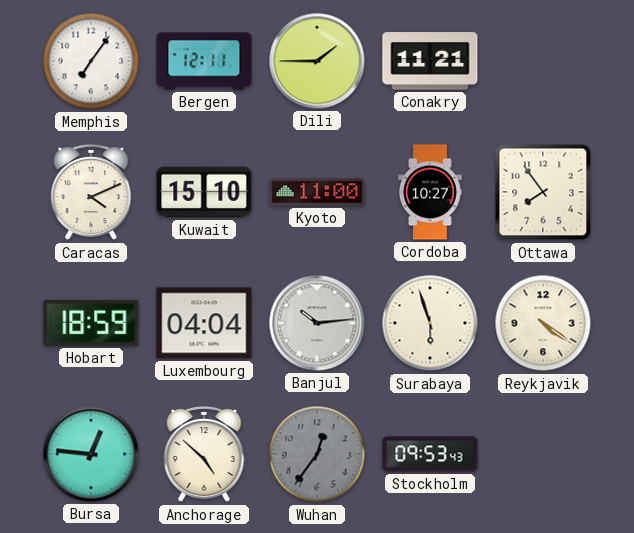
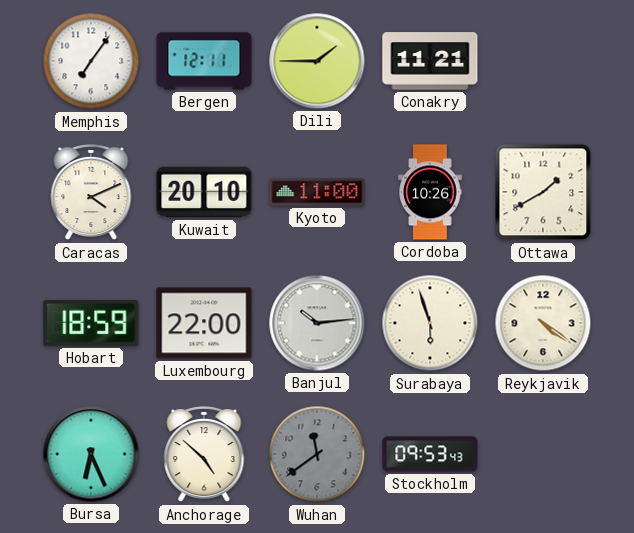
Kuwait: 15:10 -> 20:10
Cordoba: 10:27 -> 10:26
Ottawa: 7:54 -> 1:40
Luxembourg: 04:04 -> 22:00
Bursa: 12:46 -> 6:26
Wuhan: 12:36 -> 11:39
